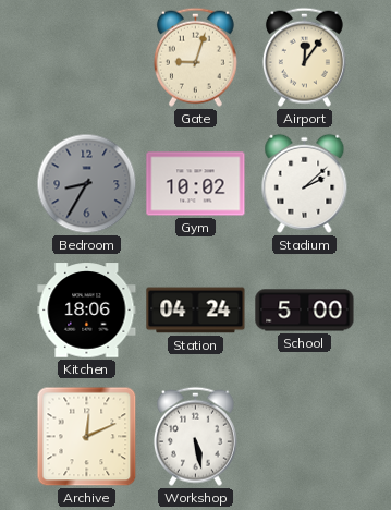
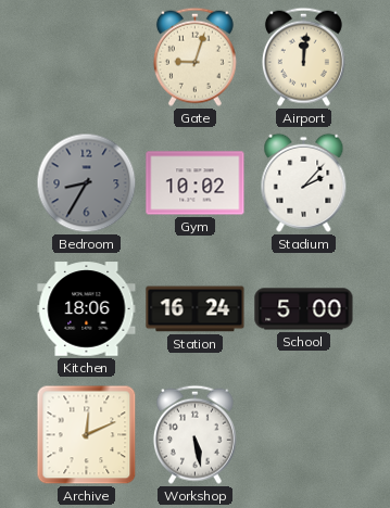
Airport: 12:06 -> 12:01
Stadium: 2:08 -> 2:07
Station: 04:24 -> 16:24
